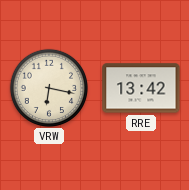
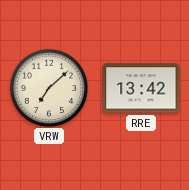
VRW: 6:17 -> 7:08
